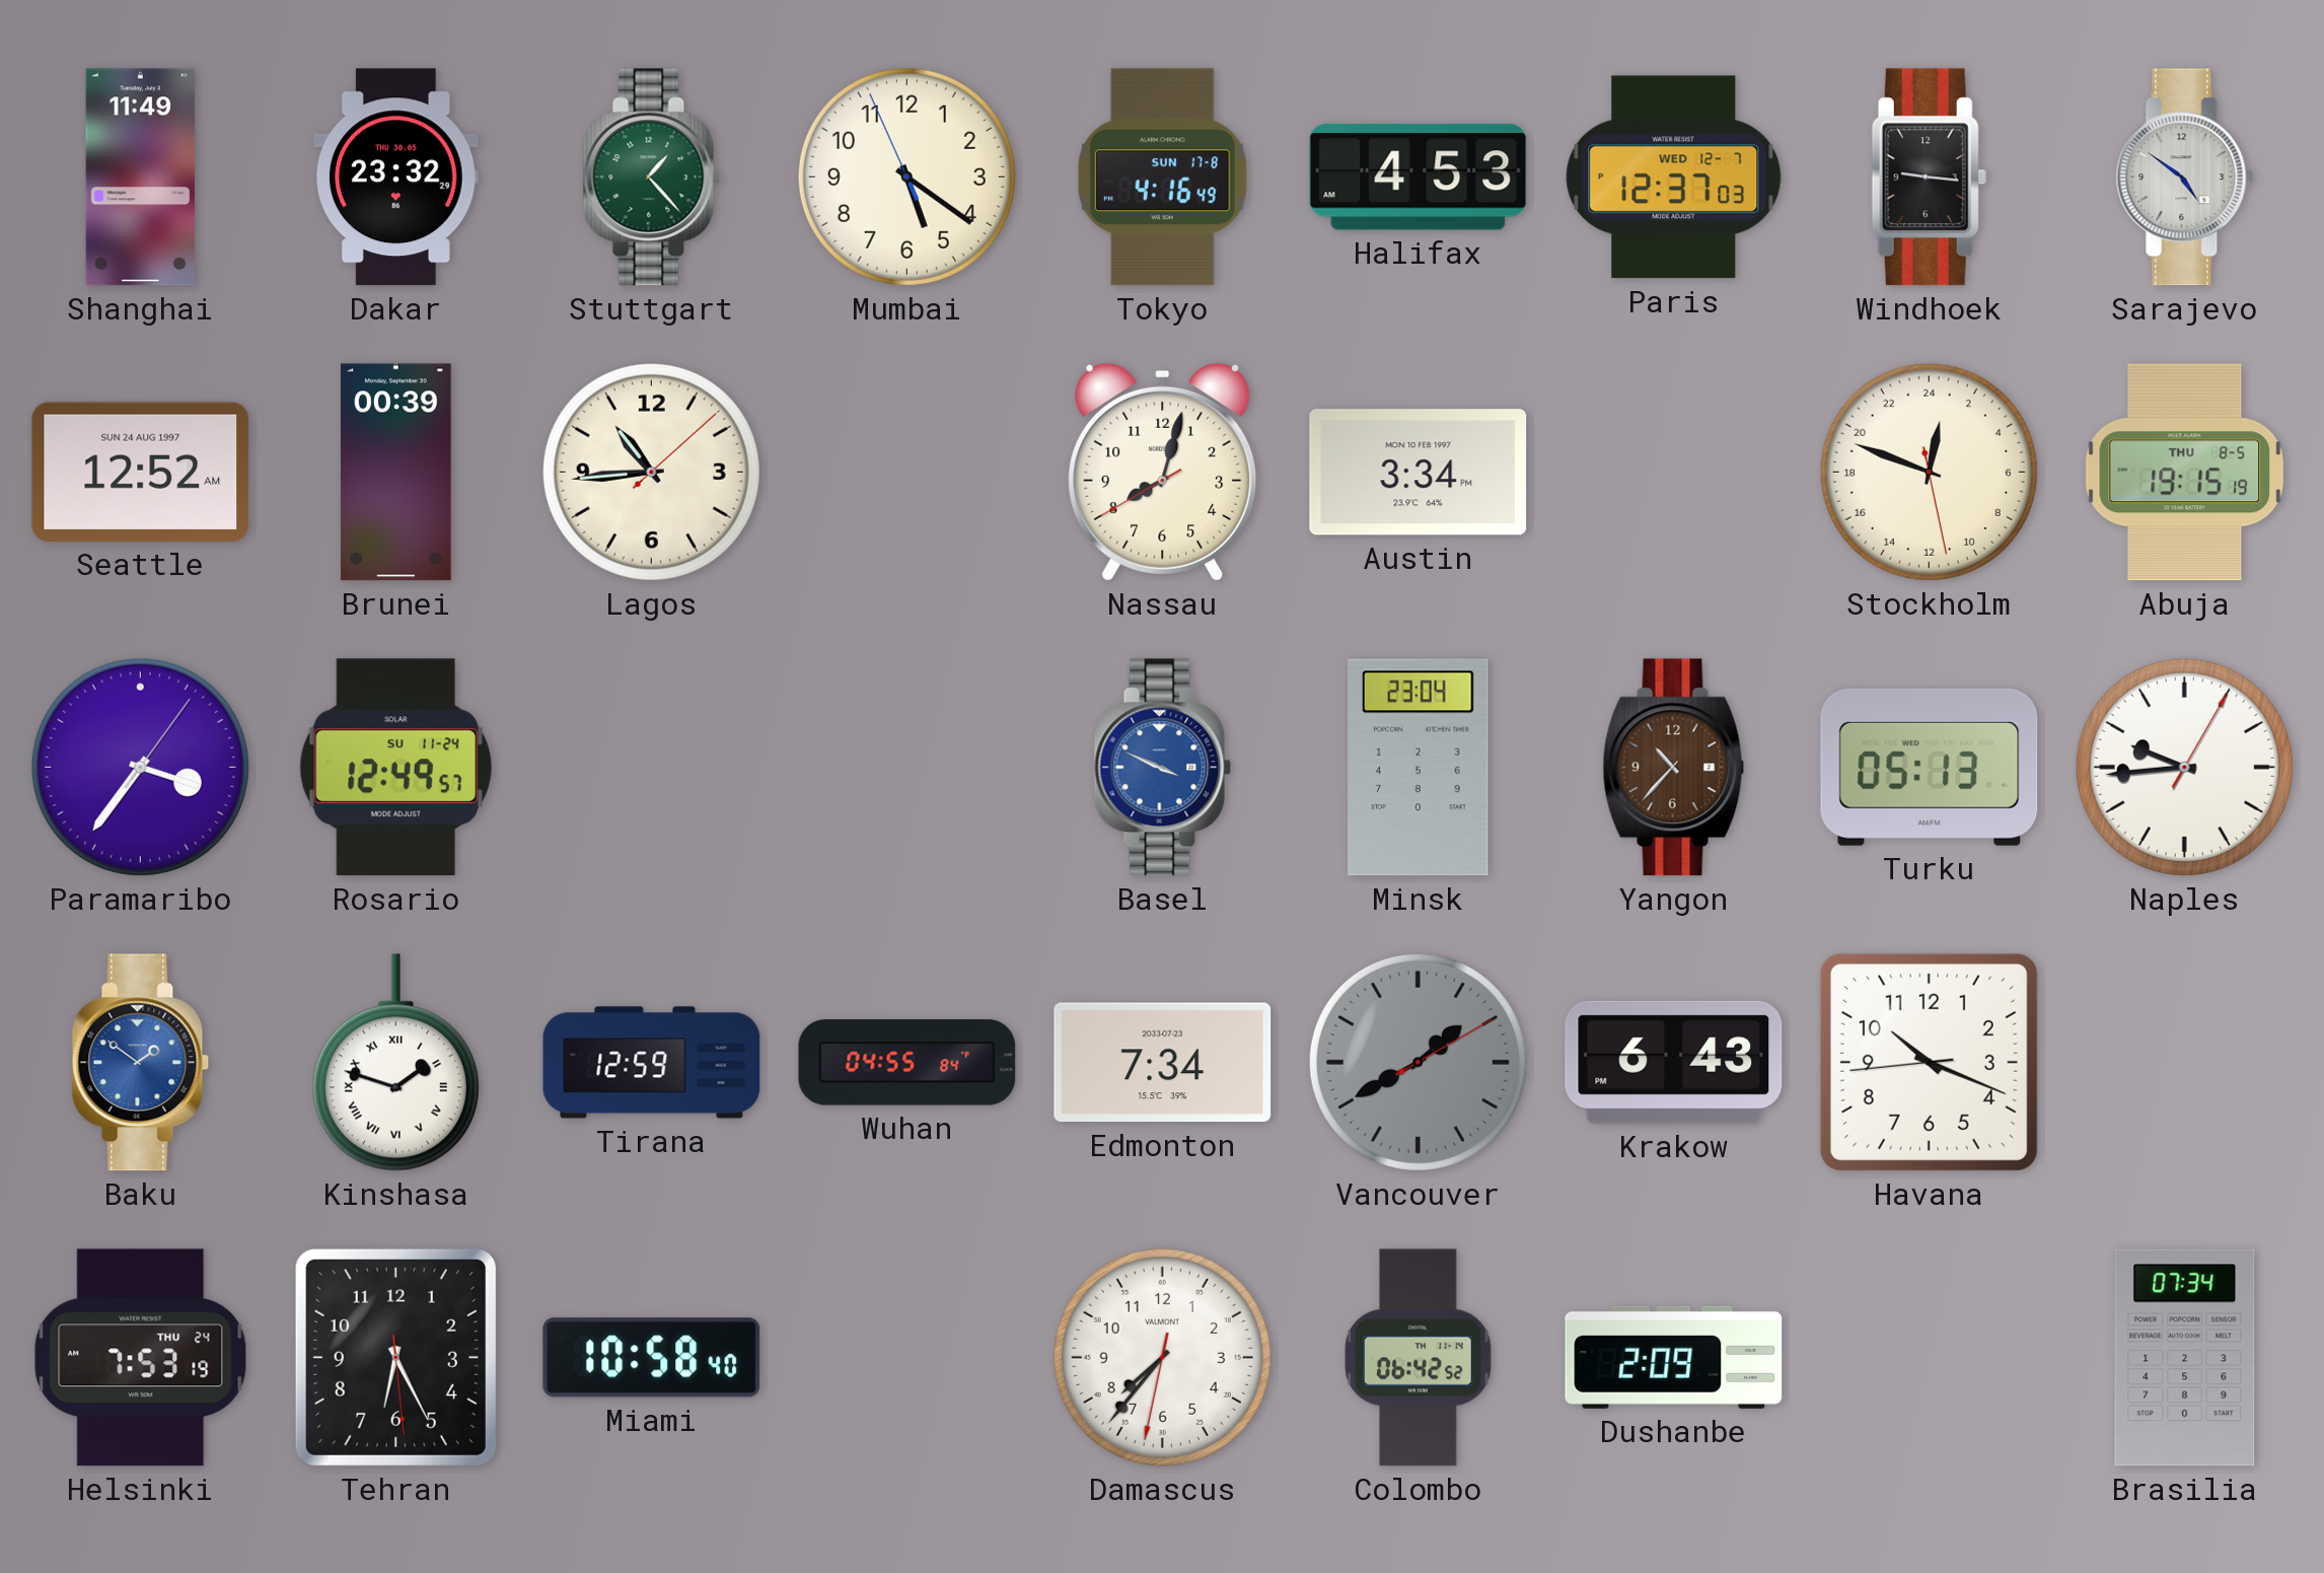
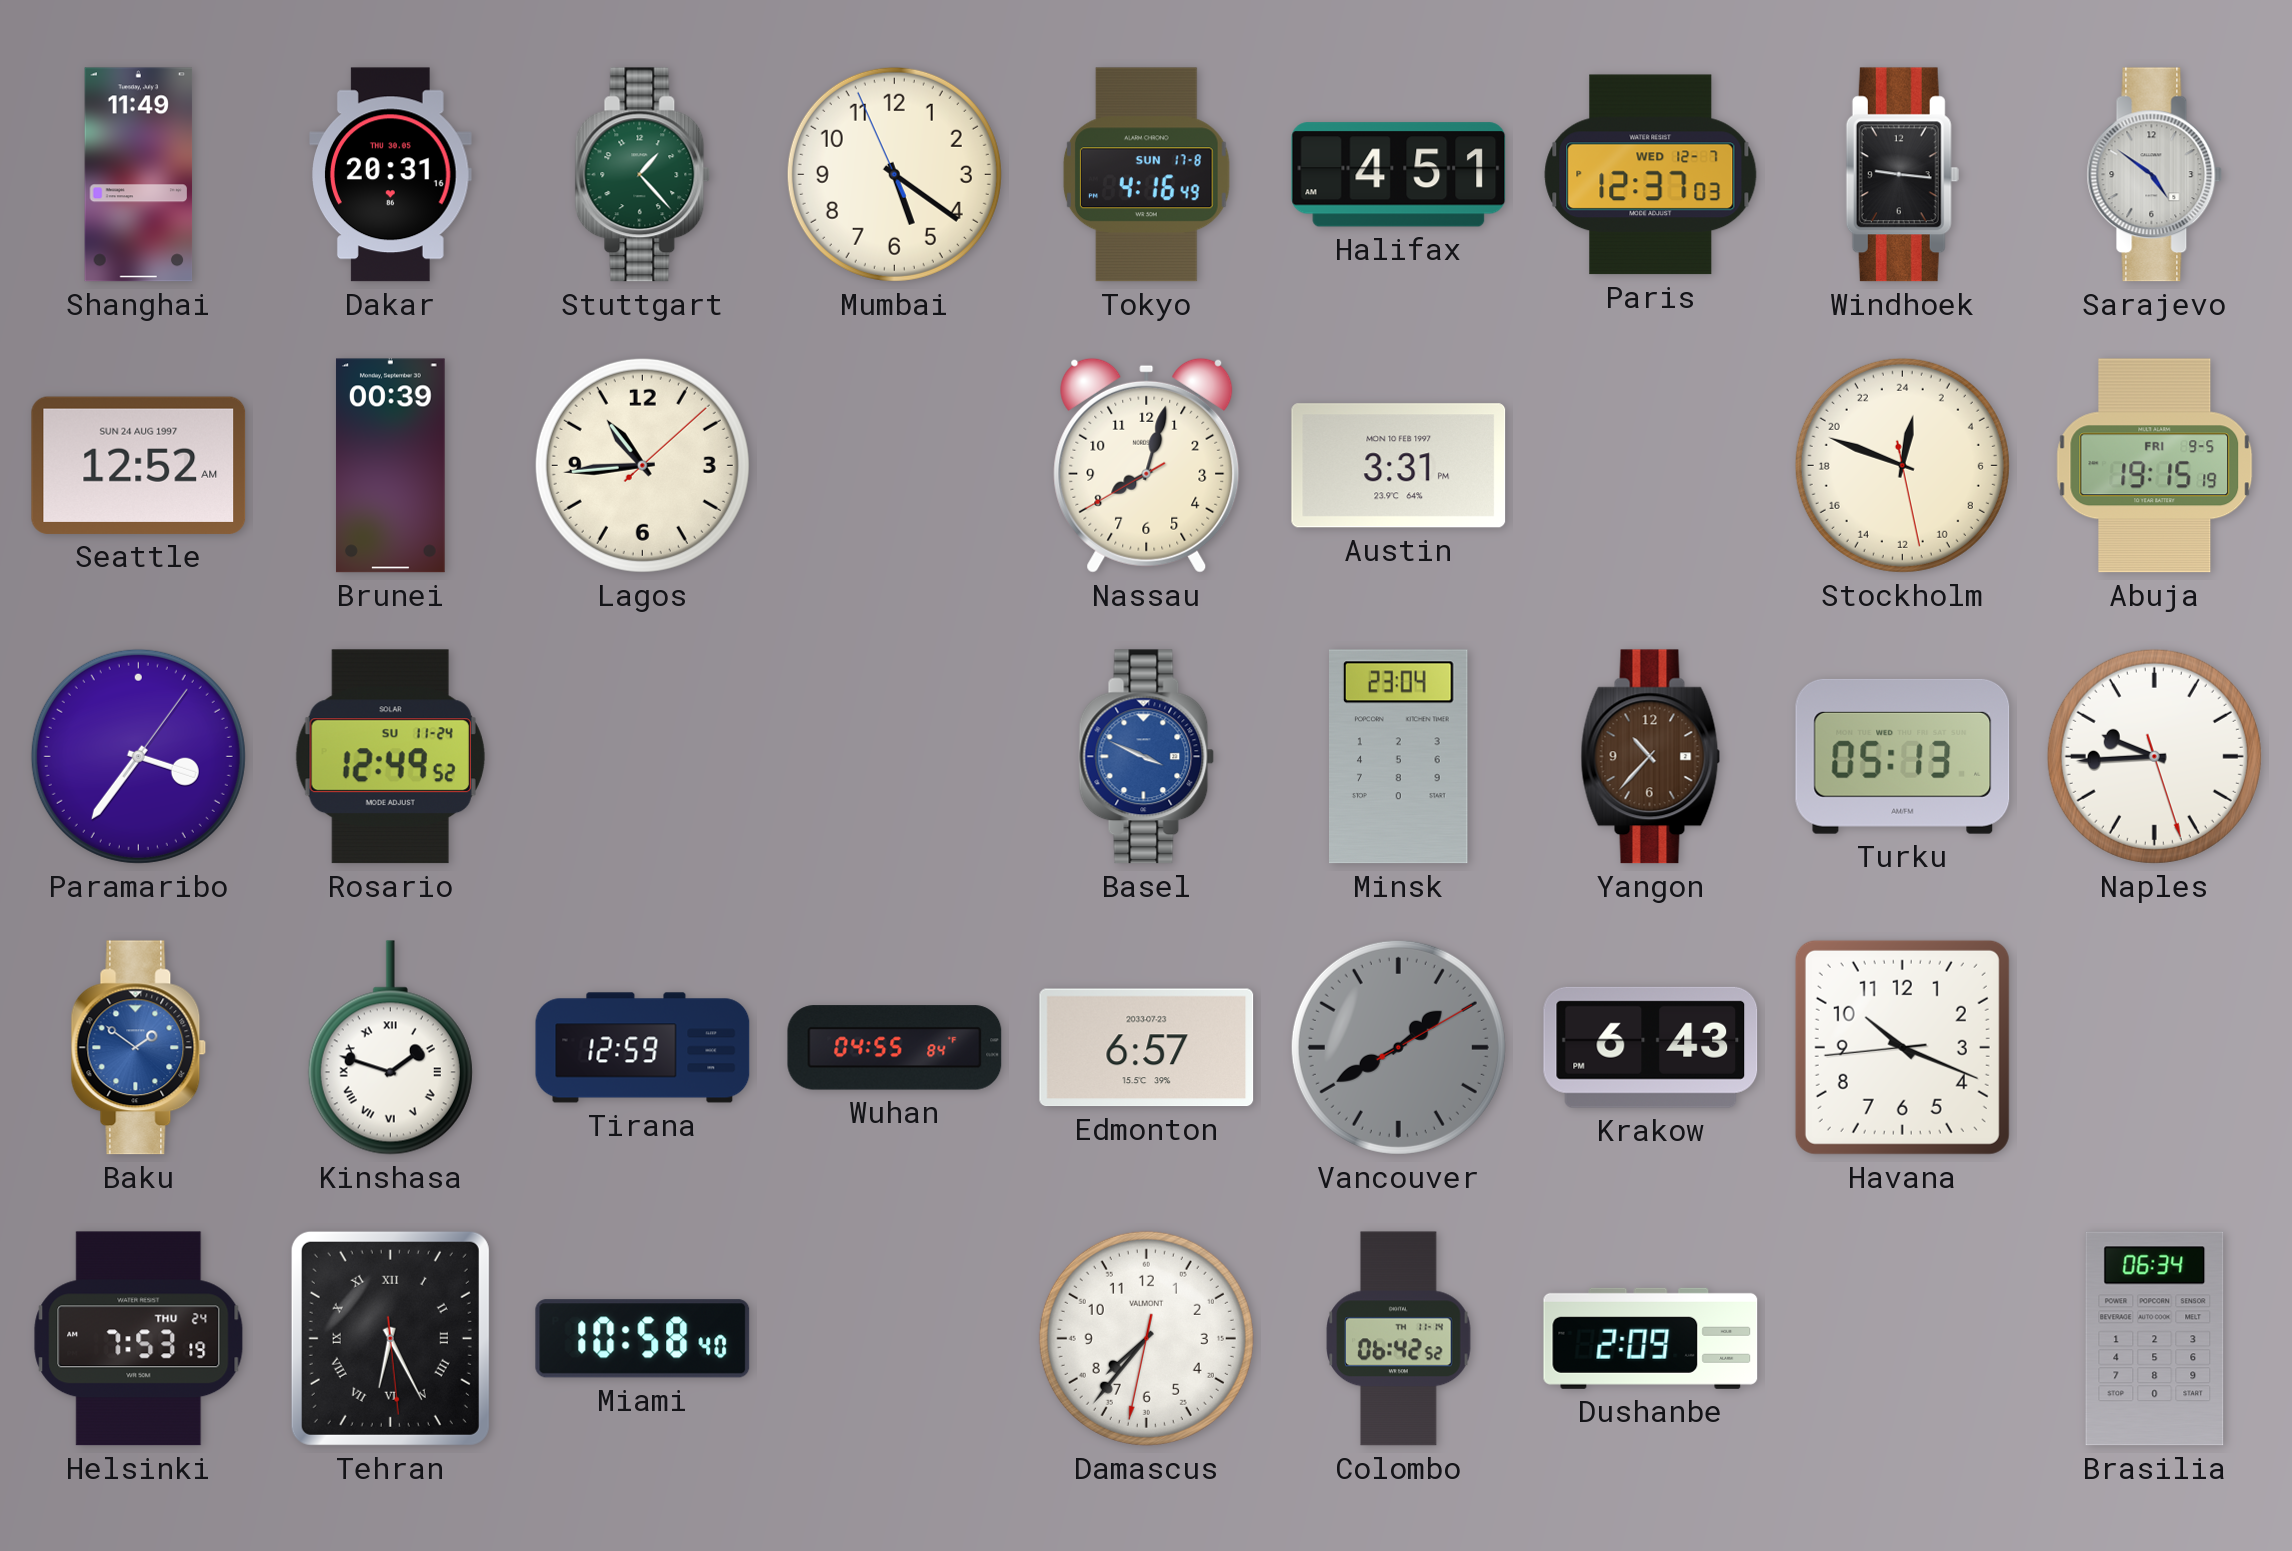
Dakar: 23:32 -> 20:31
Halifax: 4:53 -> 4:51
Austin: 3:34 -> 3:31
Abuja date: THU 8-5 -> FRI 9-5
Rosario: 12:49:57 -> 12:49:52
Naples: 9:44:05 -> 9:44:27
Edmonton: 7:34 -> 6:57
Tehran numerals: Arabic -> Roman
Brasilia: 07:34 -> 06:34
